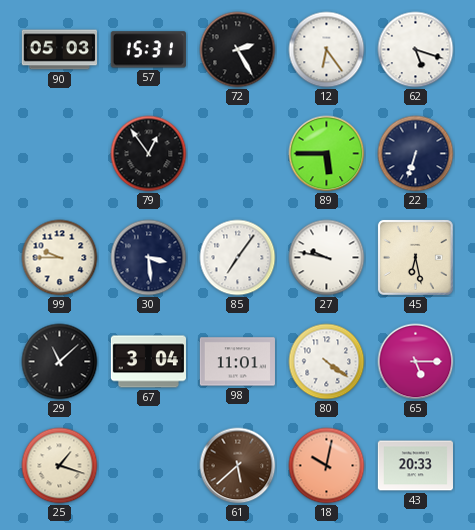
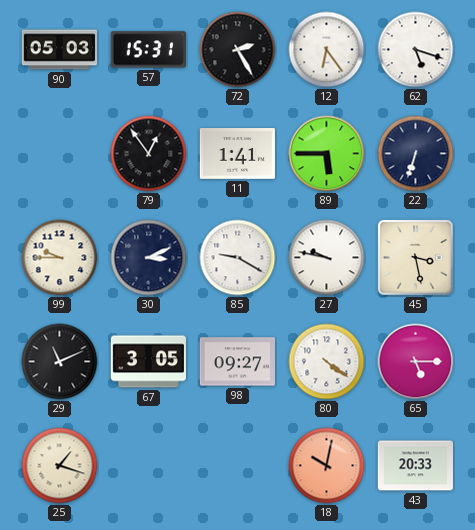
11: none -> 1:41
30: 3:29 -> 3:11
85: 7:06 -> 9:20
45: 6:28 -> 3:28
29: 11:08 -> 11:11
67: 3:04 -> 3:05
98: 11:01 -> 09:27
61: 5:38 -> none
